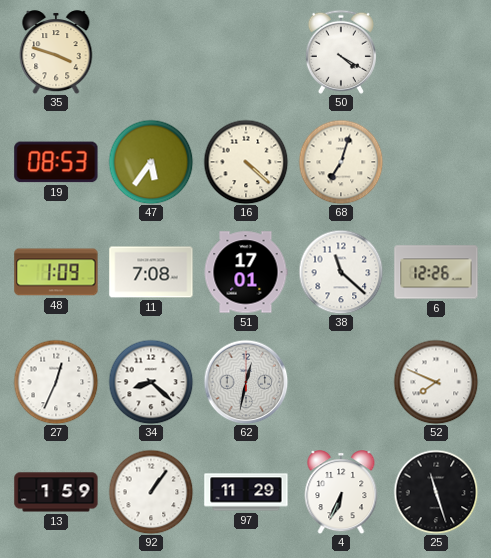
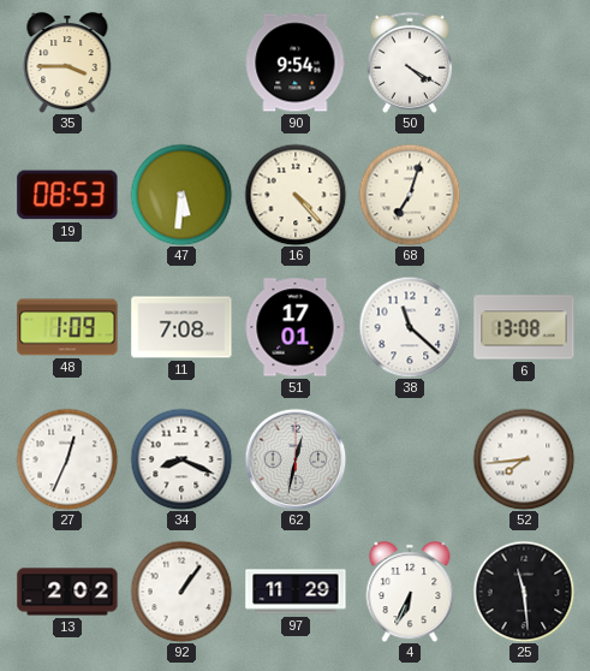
35: 3:48 -> 3:45
90: none -> 9:54
47: 5:36 -> 5:31
16: 4:22 -> 4:23
6: 12:26 -> 13:08
34: 8:22 -> 8:19
52: 7:49 -> 7:44
13: 1:59 -> 2:02
25: 11:27 -> 11:29
